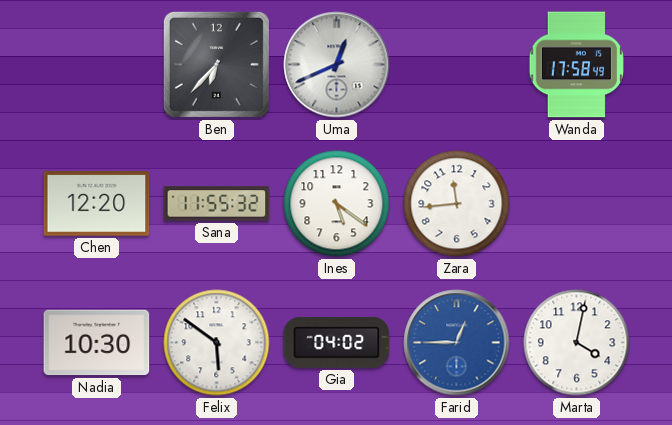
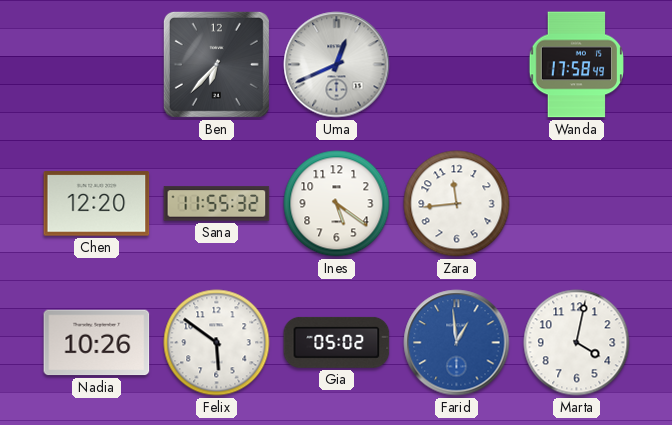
Nadia: 10:30 -> 10:26
Gia: 04:02 -> 05:02
Farid: 12:45 -> 12:59
